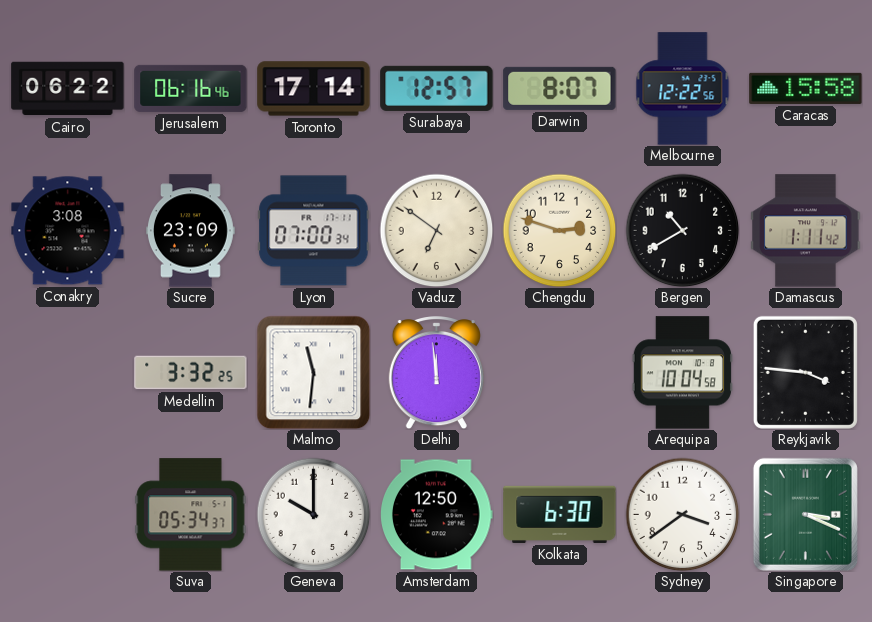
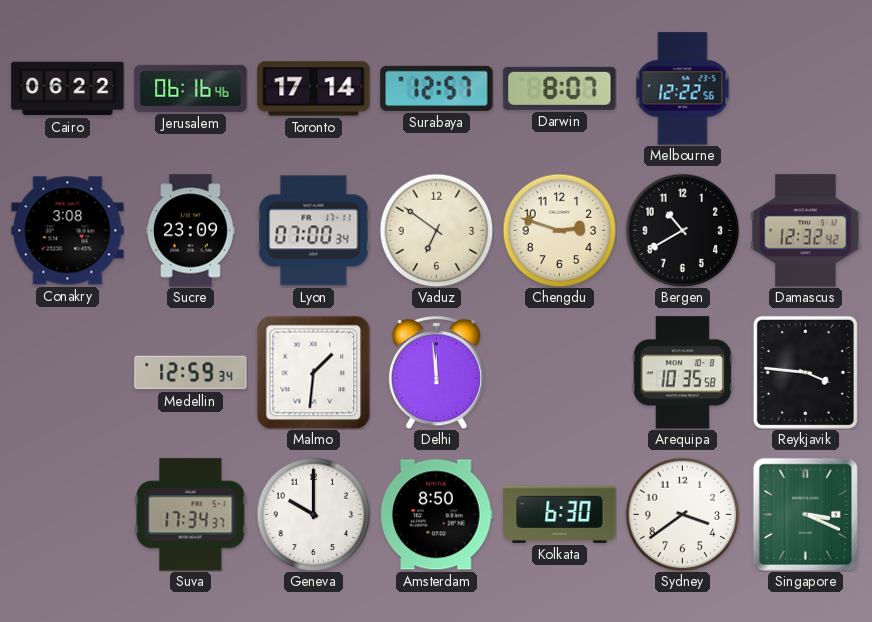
Caracas: 15:58 -> none
Damascus: 1:11 -> 12:32
Medellin: 3:32 -> 12:59
Malmo: 11:31 -> 1:31
Arequipa: 10:04 -> 10:35
Suva: 05:34 -> 17:34
Amsterdam: 12:50 -> 8:50
